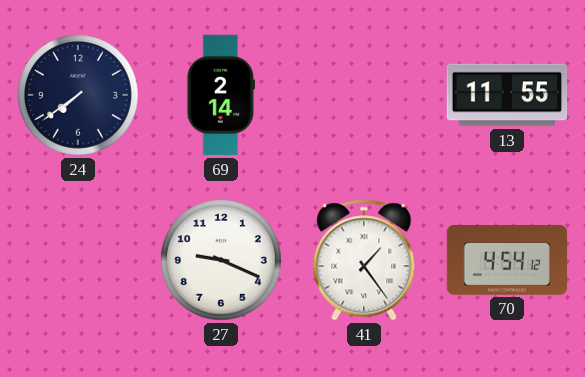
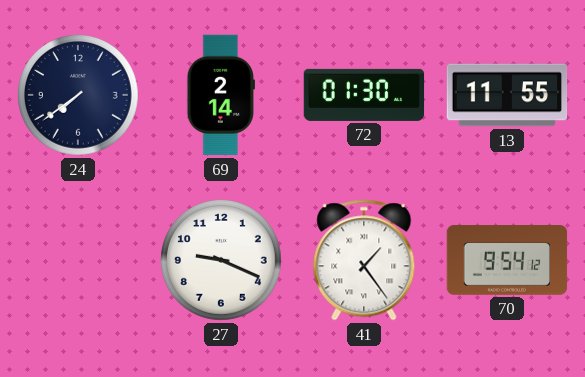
72: none -> 01:30
70: 4:54 -> 9:54
